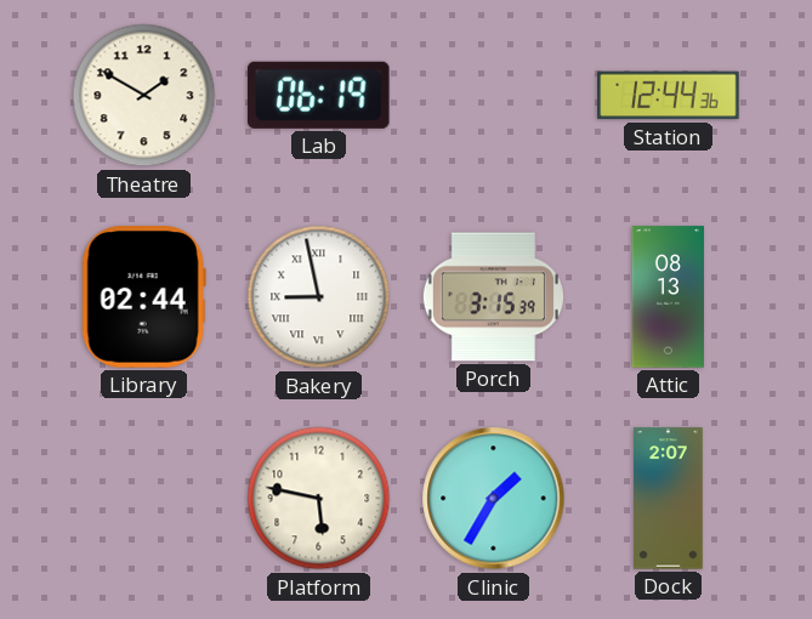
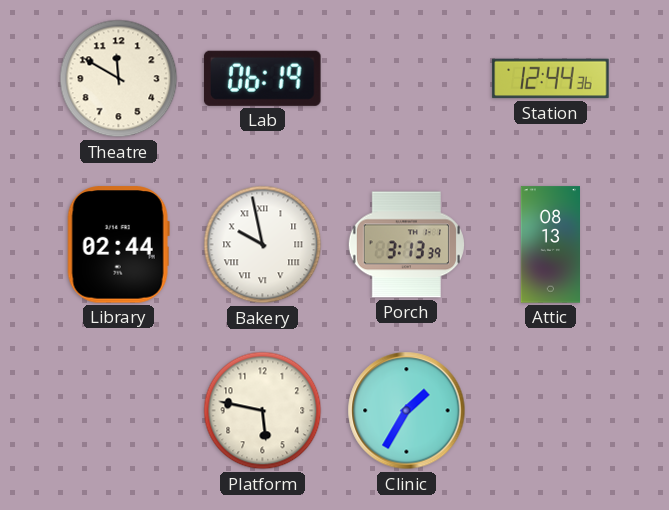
Theatre: 1:50 -> 11:50
Bakery: 8:58 -> 9:58
Porch: 3:15 -> 3:13
Dock: 2:07 -> none
